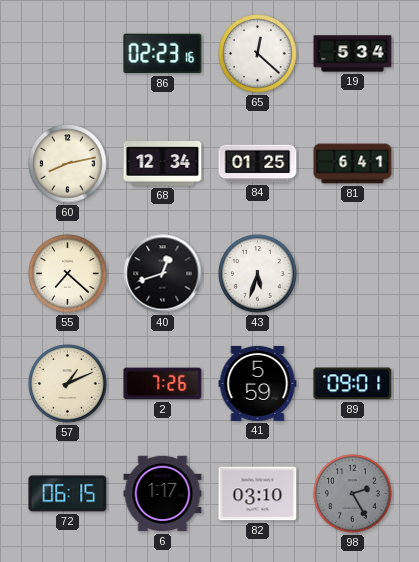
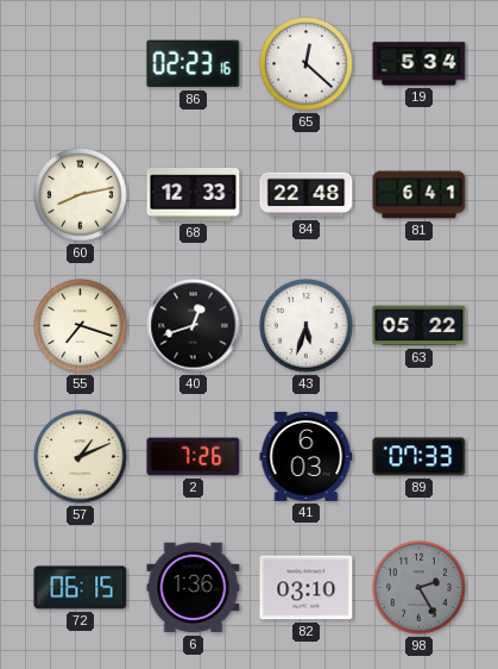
68: 12:34 -> 12:33
84: 01:25 -> 22:48
55: 7:22 -> 7:18
63: none -> 05:22
41: 5:59 -> 6:03
89: 09:01 -> 07:33
6: 1:17 -> 1:36
